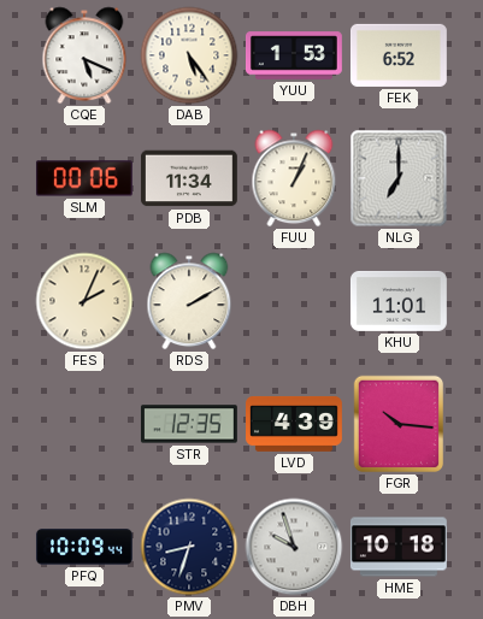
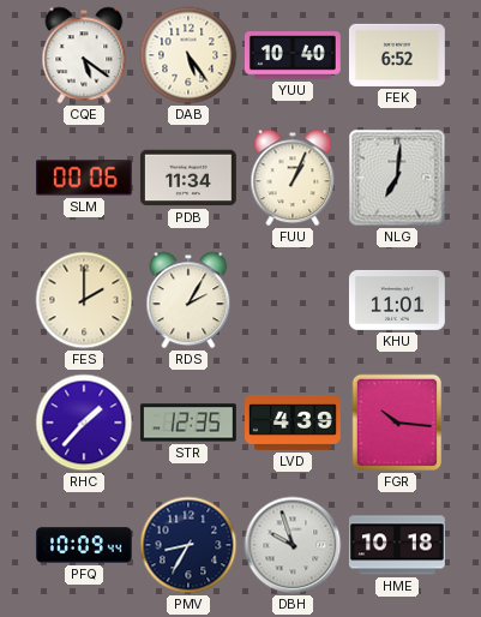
CQE: 5:19 -> 5:21
YUU: 1:53 -> 10:40
NLG: 7:00 -> 7:01
FES: 2:04 -> 2:00
RDS: 2:10 -> 2:05
RHC: none -> 1:37
PMV: 8:33 -> 8:35
